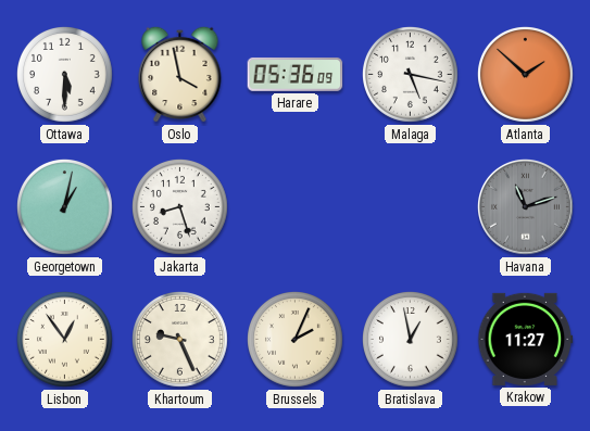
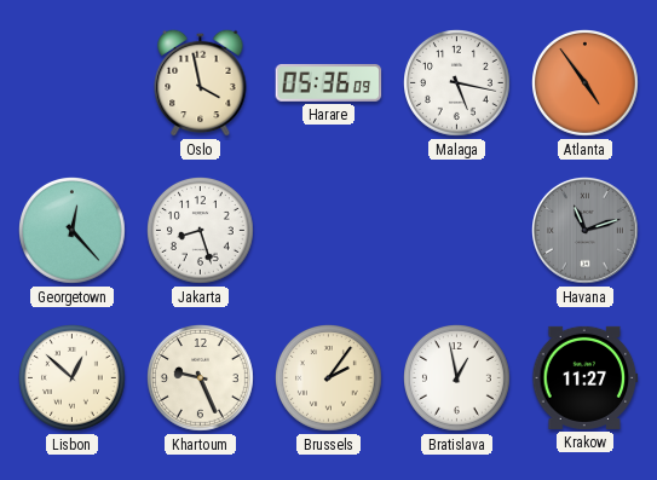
Ottawa: 5:30 -> none
Atlanta: 1:52 -> 4:54
Georgetown: 1:02 -> 12:23
Lisbon: 12:54 -> 12:52
Brussels: 2:04 -> 2:06
